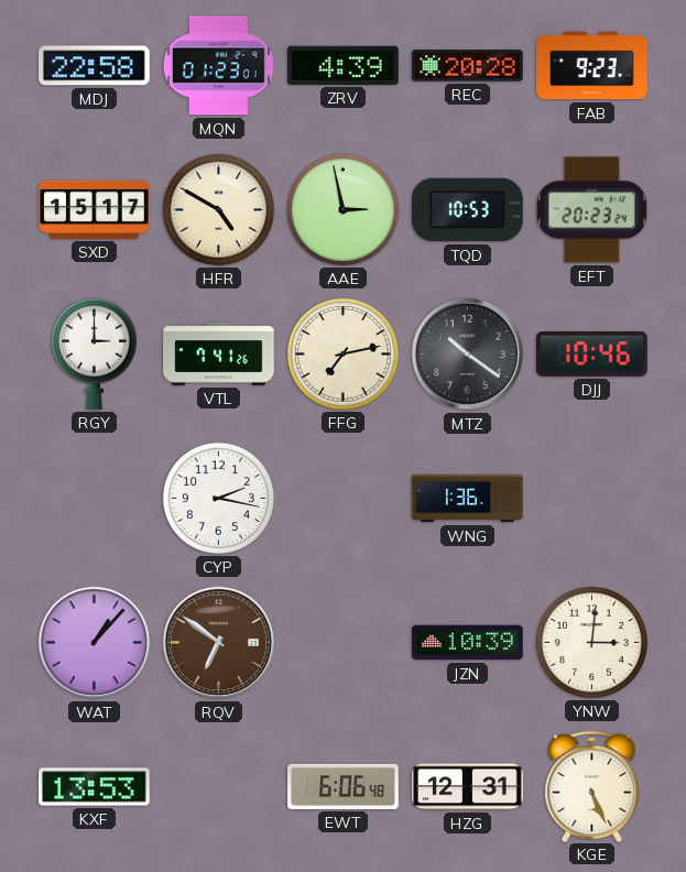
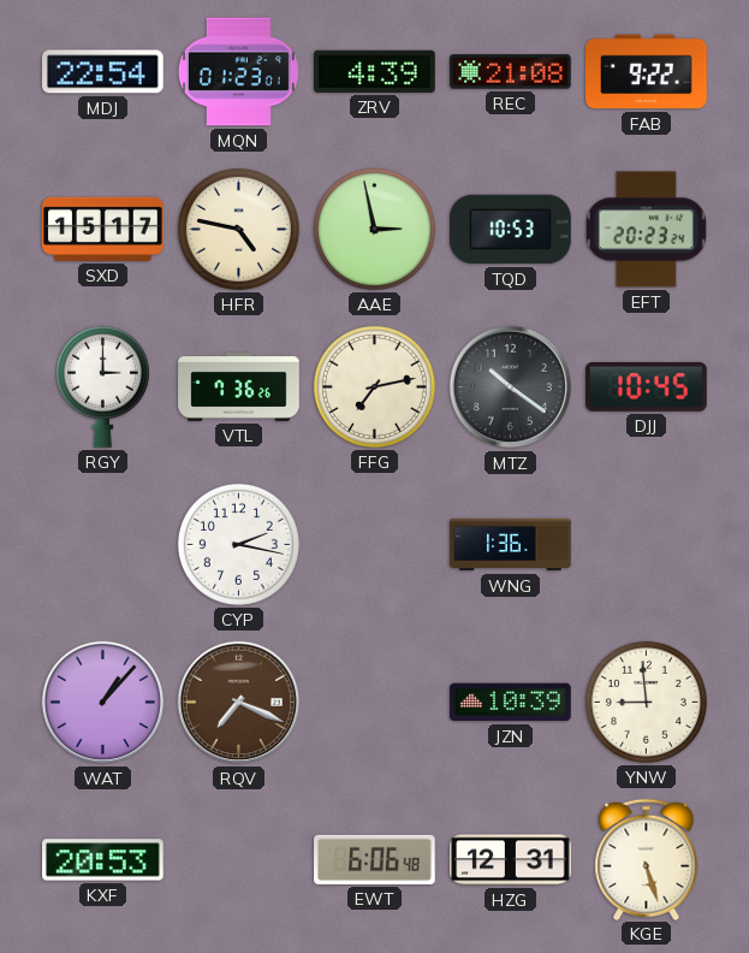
MDJ: 22:58 -> 22:54
REC: 20:28 -> 21:08
FAB: 9:23 -> 9:22
HFR: 4:50 -> 4:47
VTL: 7:41 -> 7:36
DJJ: 10:46 -> 10:45
RQV: 6:51 -> 7:19
YNW: 3:01 -> 8:59
KXF: 13:53 -> 20:53
KGE: 5:26 -> 5:27
